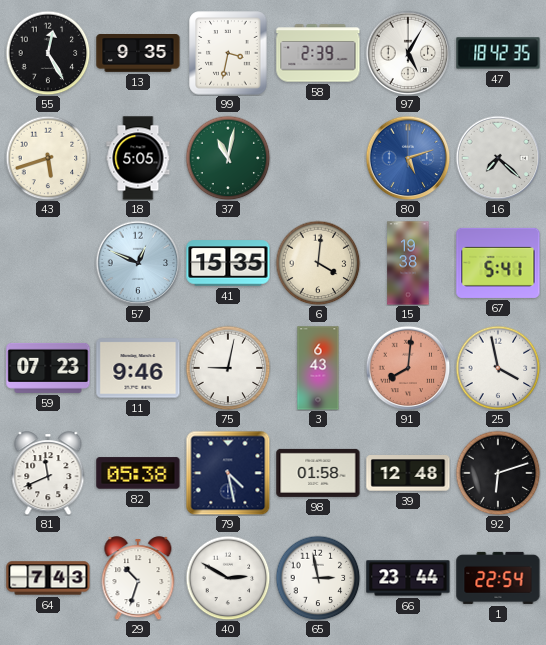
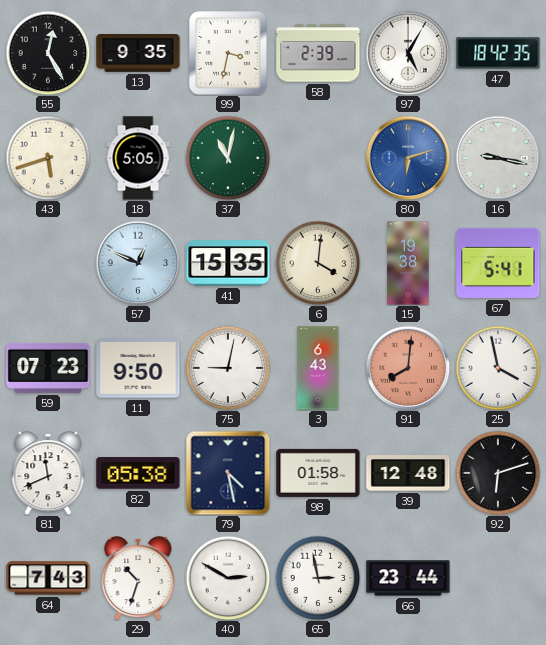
80: 5:12 -> 6:12
16: 7:22 -> 9:17
11: 9:46 -> 9:50
1: 22:54 -> none
